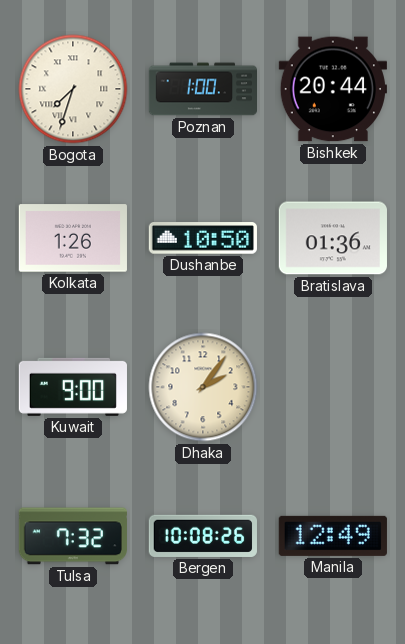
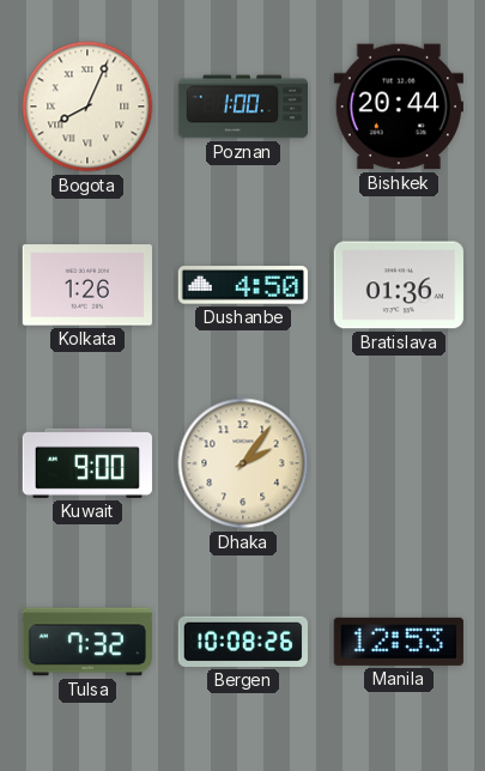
Bogota: 7:33 -> 8:04
Dushanbe: 10:50 -> 4:50
Manila: 12:49 -> 12:53
